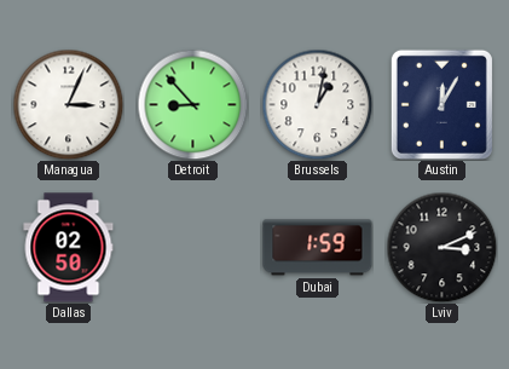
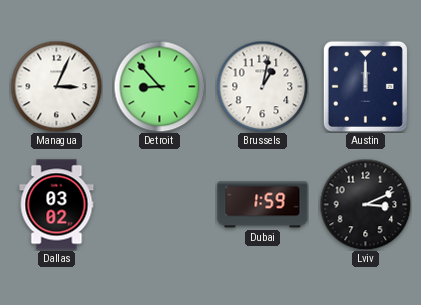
Austin: 12:05 -> 12:00
Dallas: 02:50 -> 03:02
